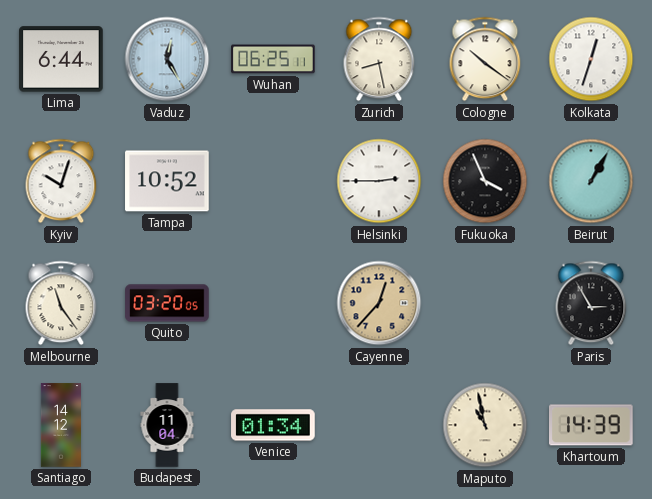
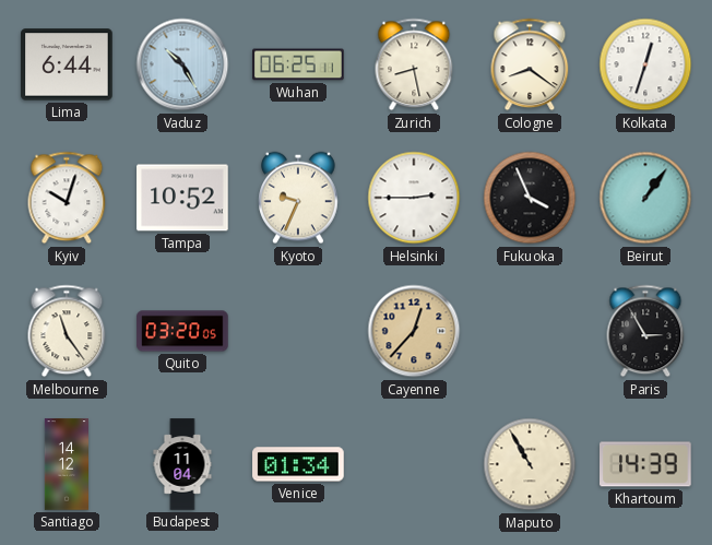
Vaduz: 12:25 -> 10:25
Cologne: 10:21 -> 8:21
Kyoto: none -> 9:34
Beirut: 1:05 -> 1:06
Maputo: 10:58 -> 10:55
